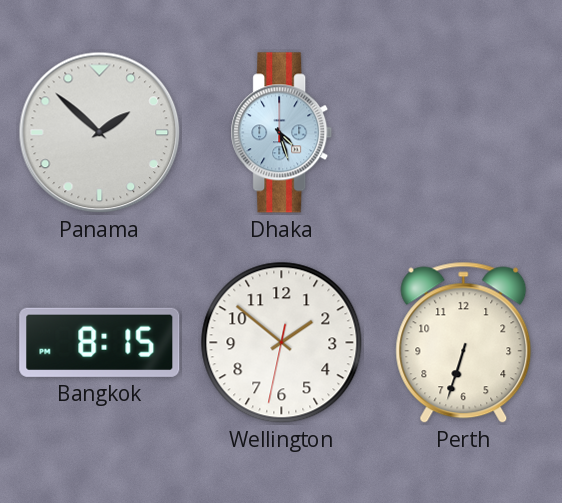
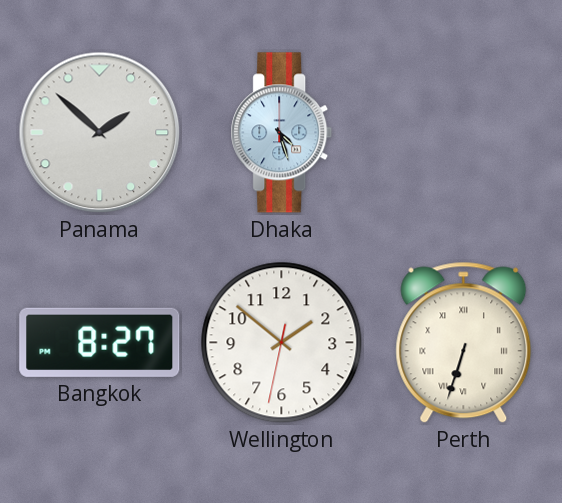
Bangkok: 8:15 -> 8:27
Perth numerals: Arabic -> Roman
